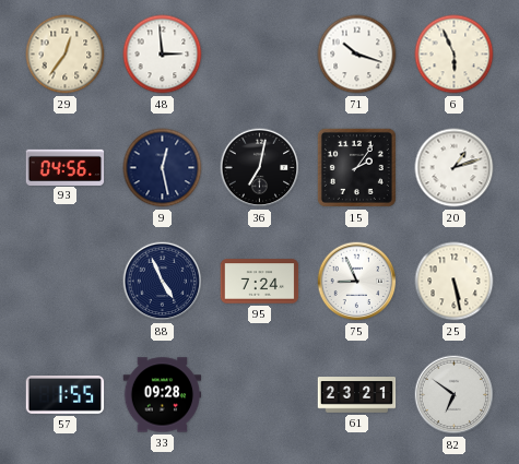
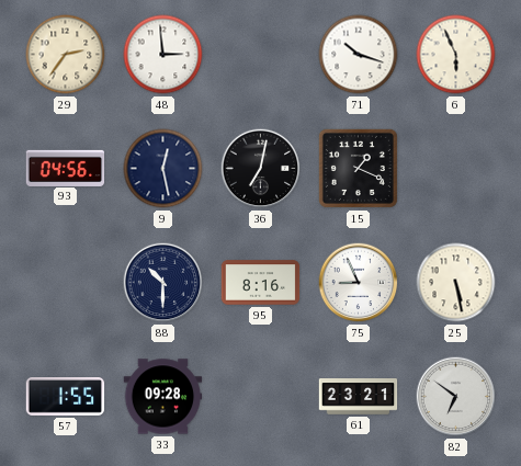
29: 12:36 -> 2:36
15: 2:06 -> 1:19
20: 1:12 -> none
88: 4:56 -> 10:30
95: 7:24 -> 8:16
